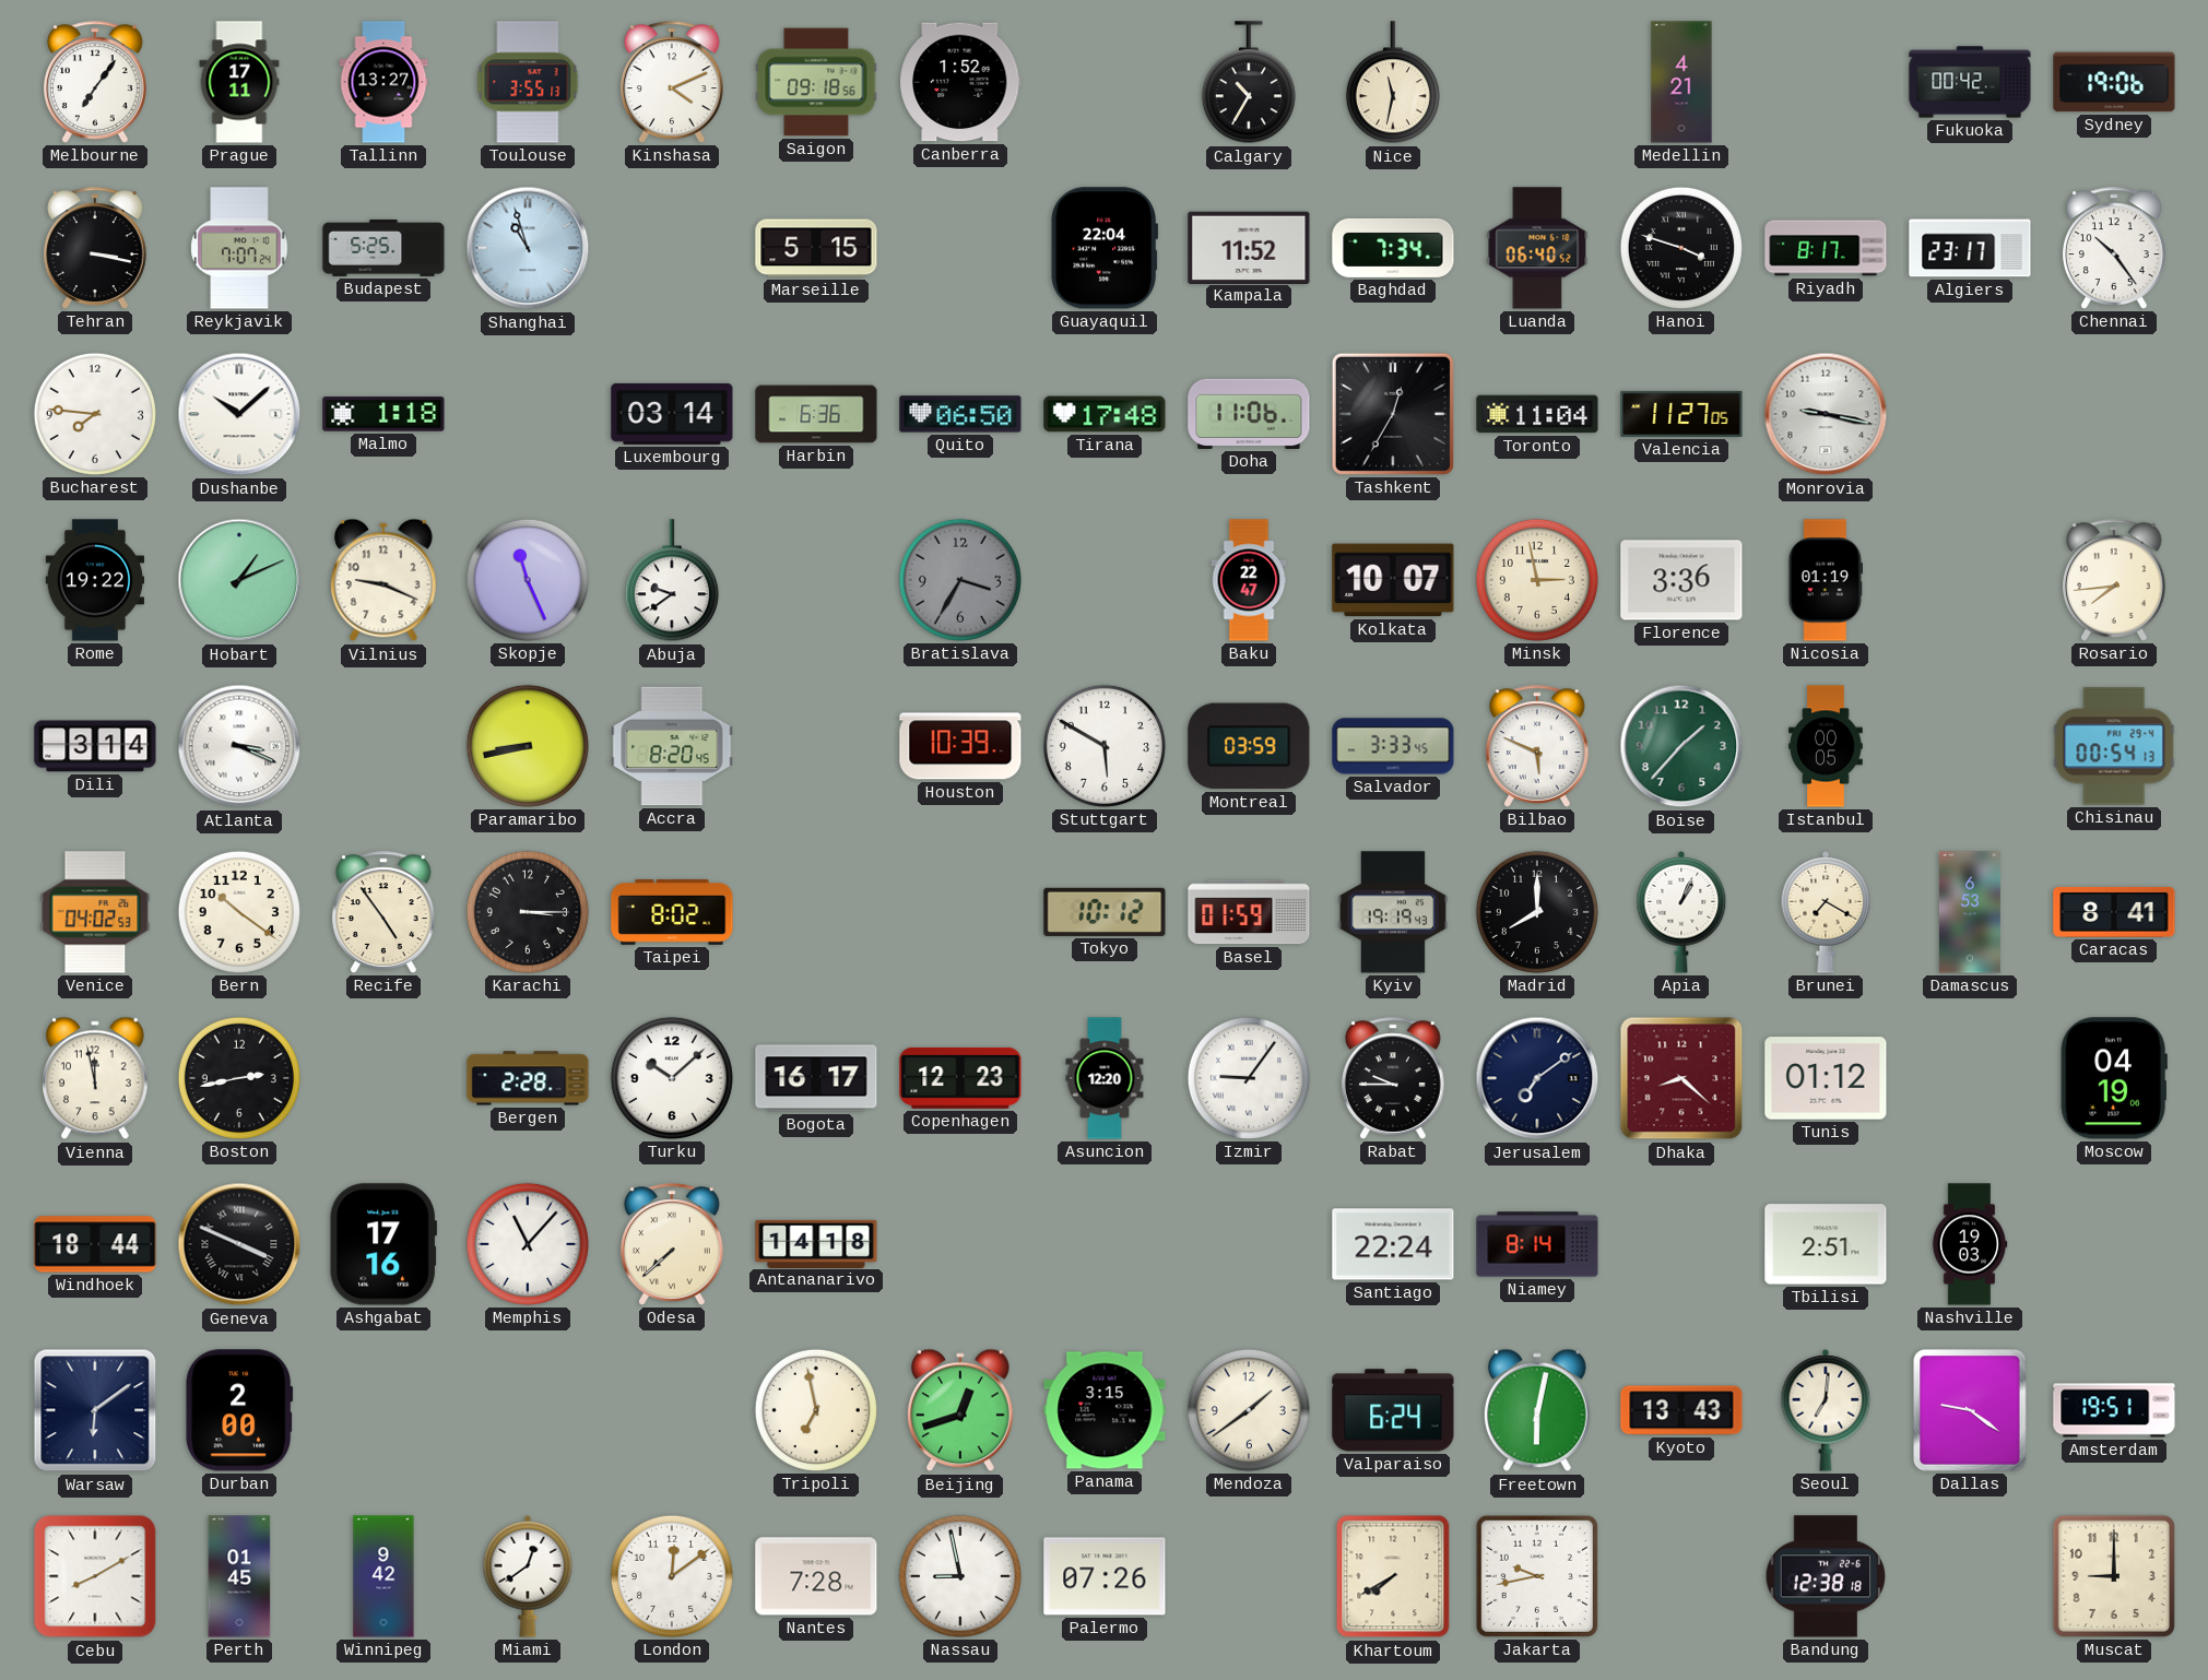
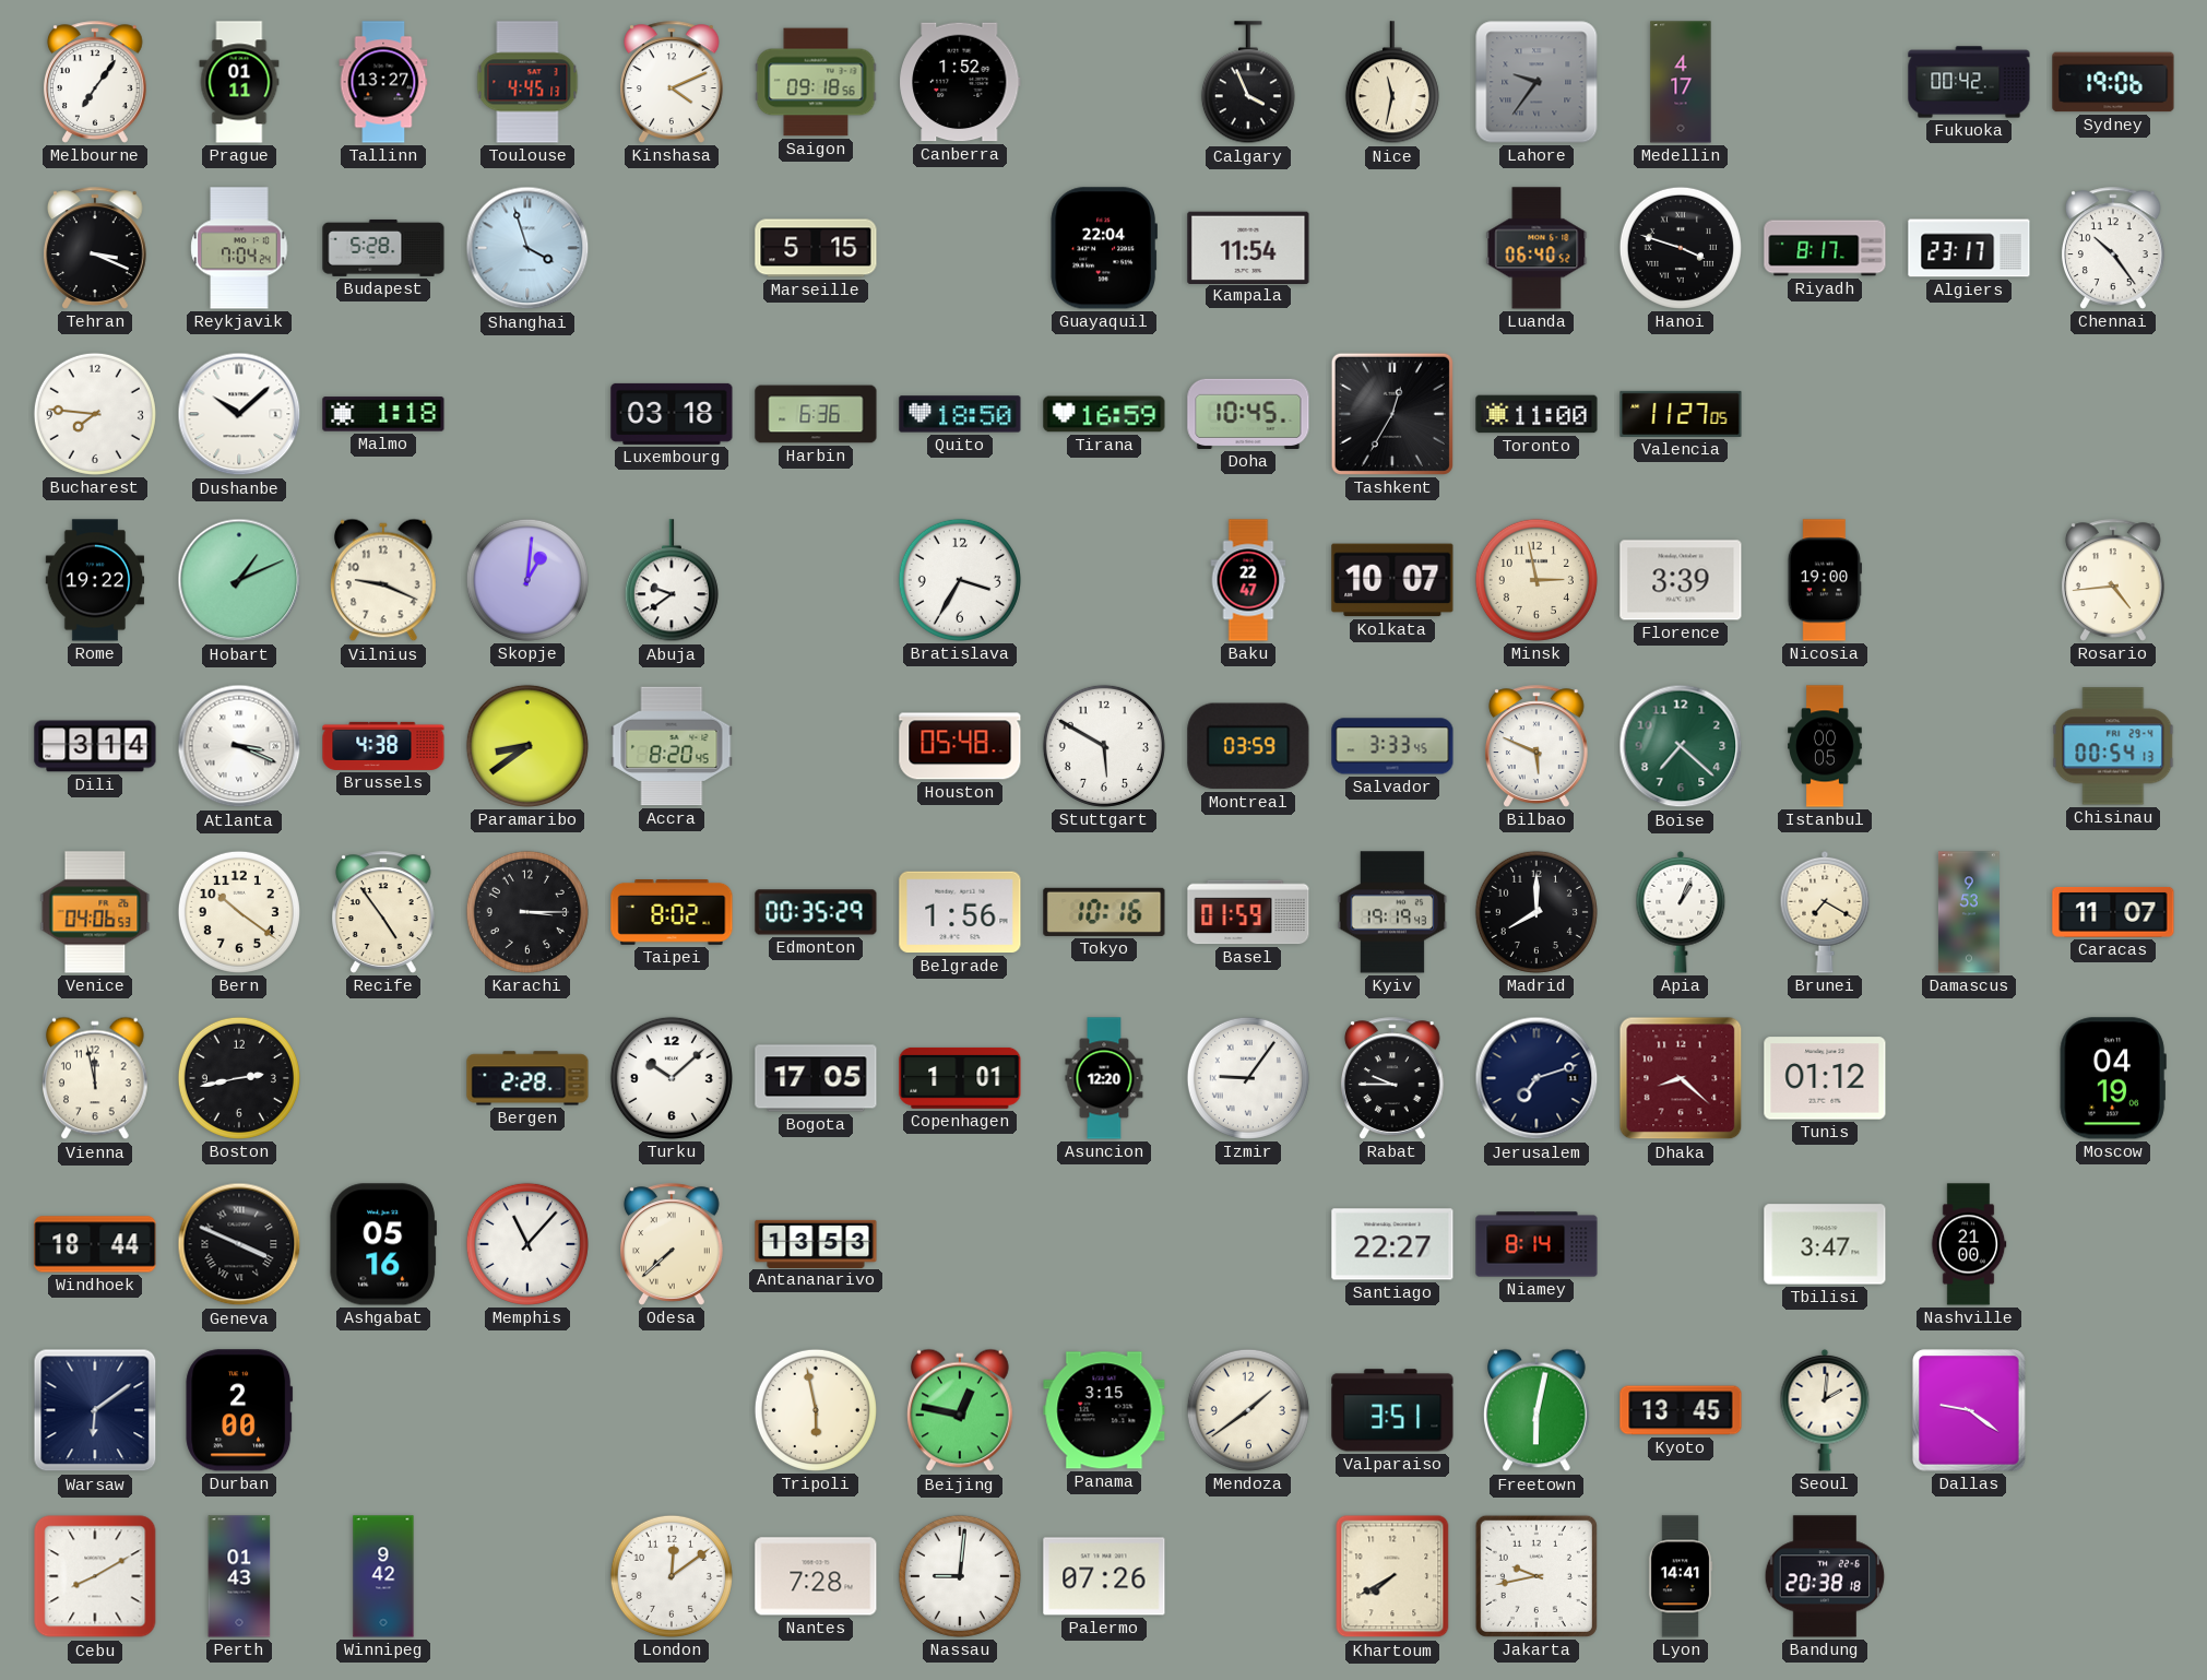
Prague: 17:11 -> 01:11
Toulouse: 3:55 -> 4:45
Calgary: 10:35 -> 3:56
Lahore: none -> 9:36
Medellin: 4:21 -> 4:17
Tehran: 3:17 -> 3:19
Reykjavik: 7:07 -> 7:04
Budapest: 5:25 -> 5:28
Shanghai: 10:57 -> 3:57
Kampala: 11:52 -> 11:54
Baghdad: 7:34 -> none
Luxembourg: 03:14 -> 03:18
Quito: 06:50 -> 18:50
Tirana: 17:48 -> 16:59
Doha: 11:06 -> 10:45
Toronto: 11:04 -> 11:00
Monrovia: 9:17 -> none
Skopje: 11:26 -> 1:01
Bratislava dial: grey -> white
Florence: 3:36 -> 3:39
Nicosia: 01:19 -> 19:00
Rosario: 7:44 -> 4:44
Brussels: none -> 4:38
Paramaribo: 8:43 -> 8:39
Houston: 10:39 -> 05:48
Boise: 1:37 -> 7:22
Venice: 04:02 -> 04:06
Edmonton: none -> 00:35
Belgrade: none -> 1:56
Tokyo: 10:12 -> 10:16
Damascus: 6:53 -> 9:53
Caracas: 8:41 -> 11:07
Bogota: 16:17 -> 17:05
Copenhagen: 12:23 -> 1:01
Jerusalem: 7:09 -> 7:12
Ashgabat: 17:16 -> 05:16
Antananarivo: 14:18 -> 13:53
Santiago: 22:24 -> 22:27
Tbilisi: 2:51 -> 3:47
Nashville: 19:03 -> 21:00
Tripoli: 6:58 -> 5:58
Beijing: 12:42 -> 12:47
Valparaiso: 6:24 -> 3:51
Kyoto: 13:43 -> 13:45
Seoul: 7:01 -> 2:01
Amsterdam: 19:51 -> none
Perth: 01:45 -> 01:43
Miami: 12:39 -> none
Nassau: 8:58 -> 9:01
Lyon: none -> 14:41
Bandung: 12:38 -> 20:38
Muscat: 9:00 -> none
